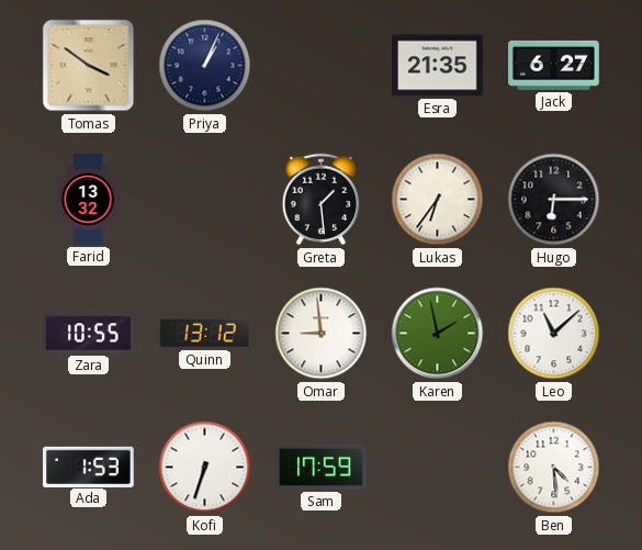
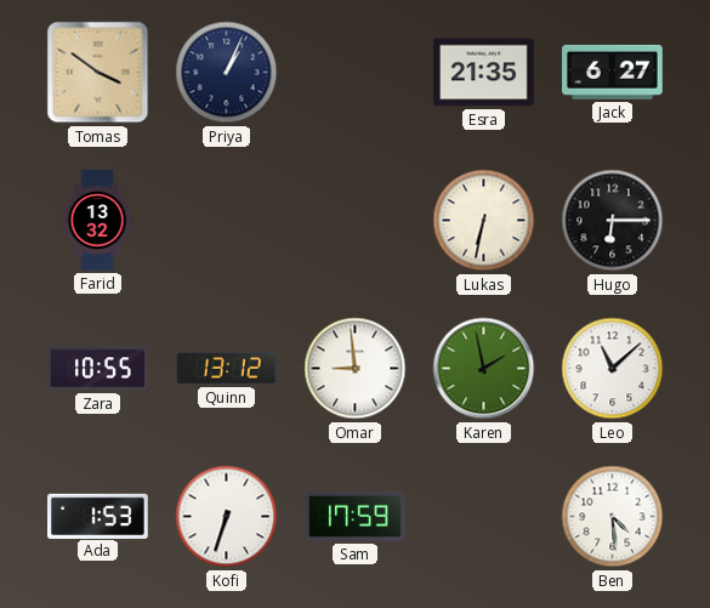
Greta: 1:29 -> none
Lukas: 6:36 -> 6:32
